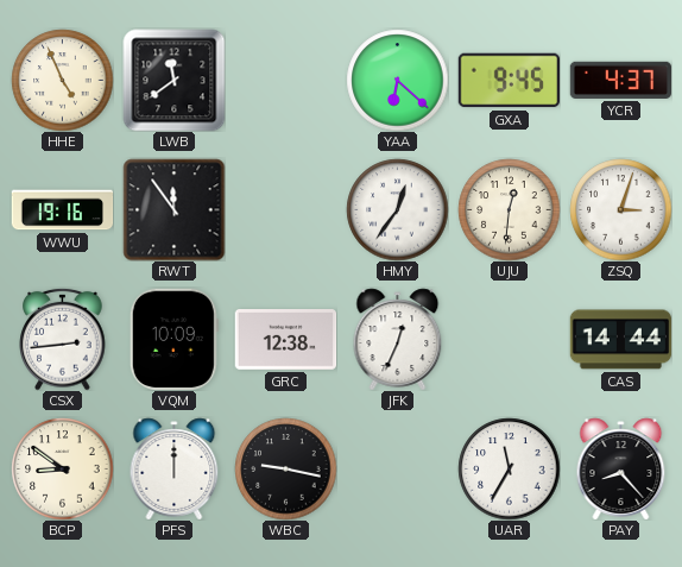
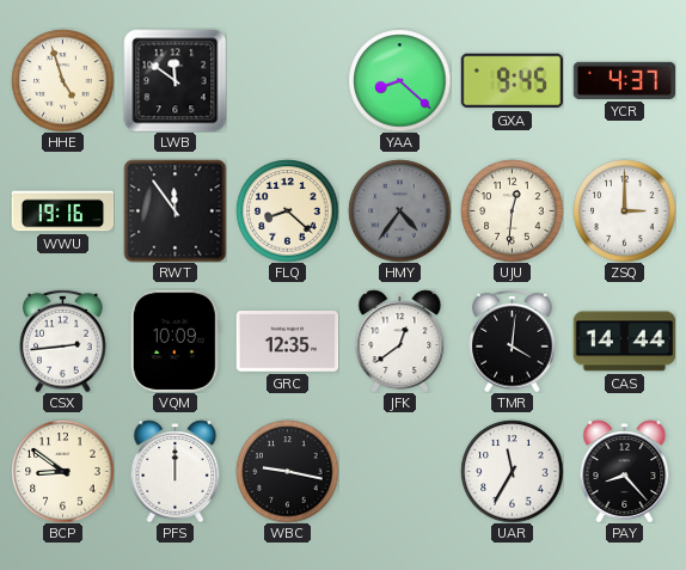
HHE: 4:56 -> 4:57
LWB: 11:39 -> 11:51
YAA: 6:22 -> 8:22
FLQ: none -> 8:22
HMY: 12:36 -> 4:36
HMY dial: white -> grey
ZSQ: 3:03 -> 3:00
GRC: 12:38 -> 12:35
JFK: 12:34 -> 12:39
TMR: none -> 4:01
